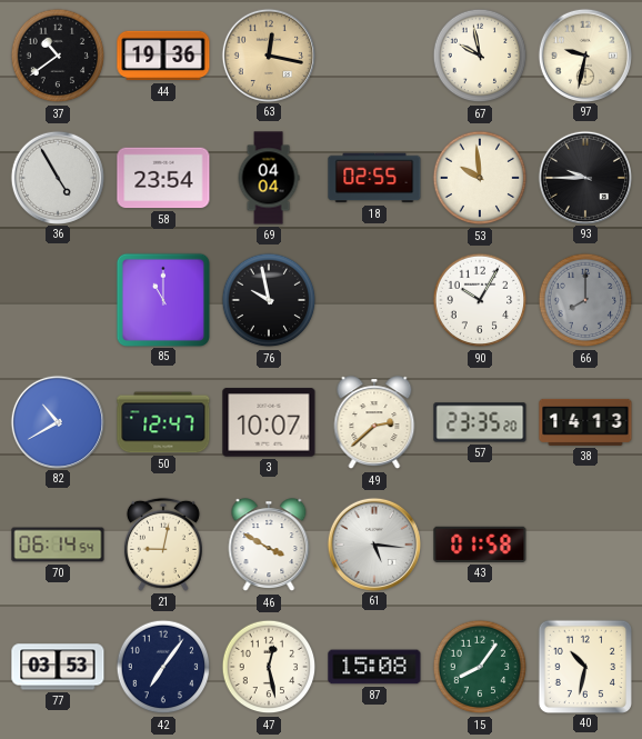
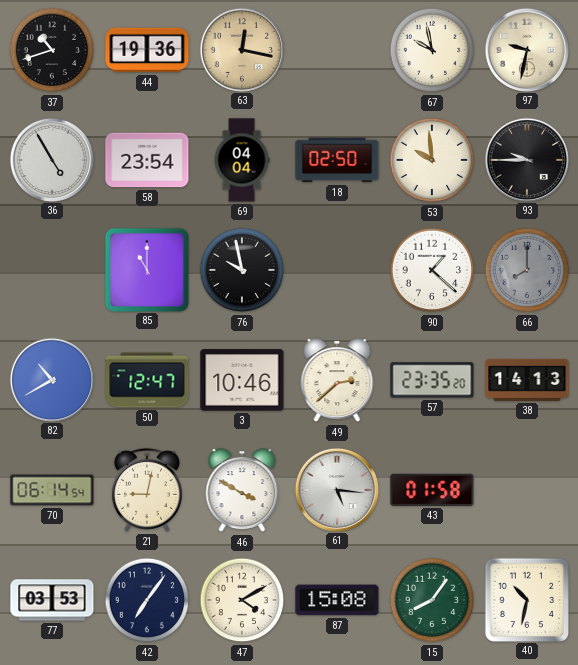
37: 10:39 -> 10:42
18: 02:55 -> 02:50
90: 10:05 -> 1:22
3: 10:07 -> 10:46
47: 12:28 -> 4:10
